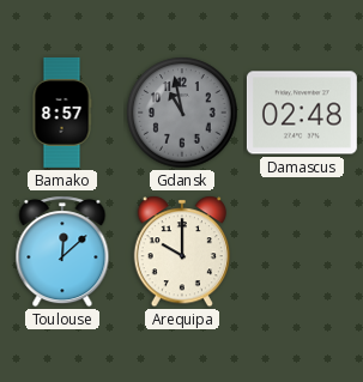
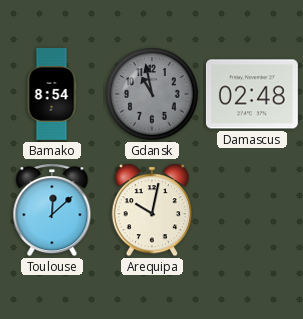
Bamako: 8:57 -> 8:54
Arequipa: 10:00 -> 10:02
